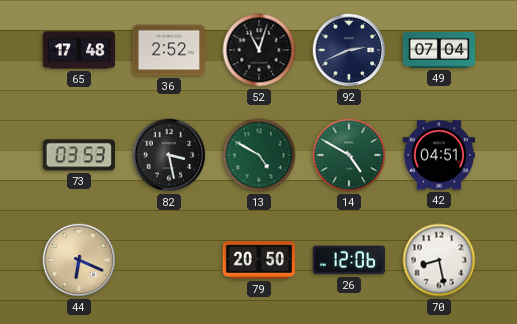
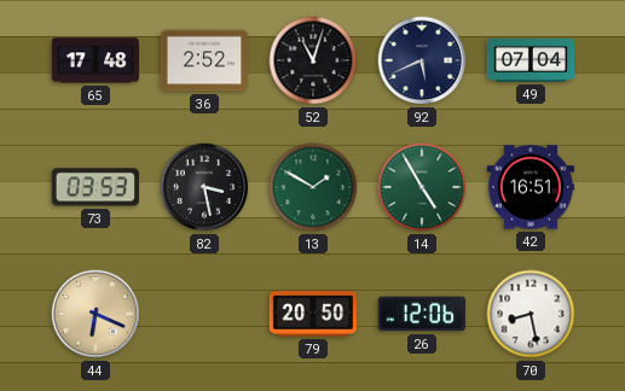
92: 2:41 -> 5:41
13: 4:50 -> 1:50
14: 4:50 -> 4:55
42: 04:51 -> 16:51
